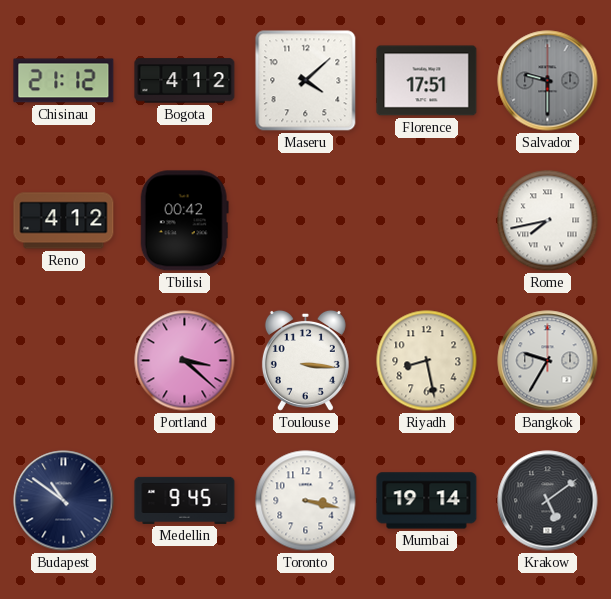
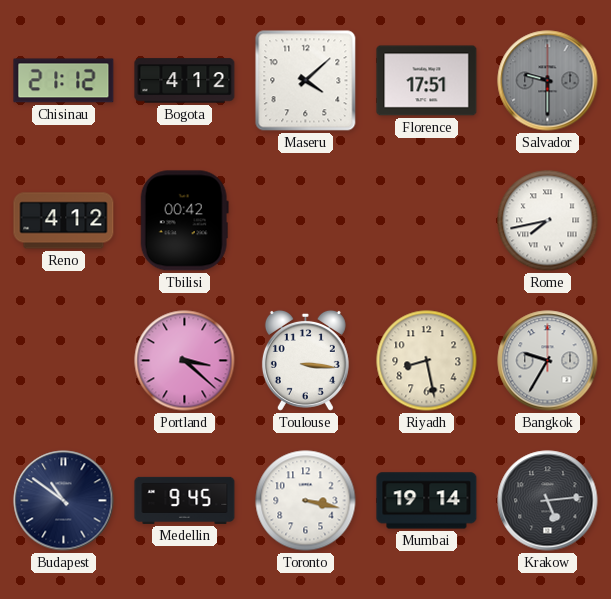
Krakow: 5:09 -> 5:14
